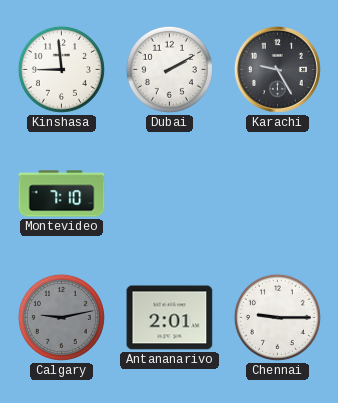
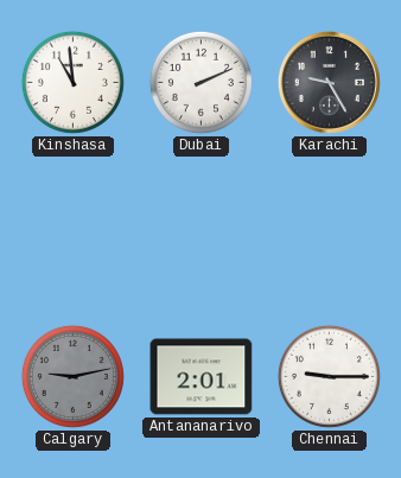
Kinshasa: 8:59 -> 10:59
Dubai: 2:10 -> 2:11
Montevideo: 7:10 -> none
